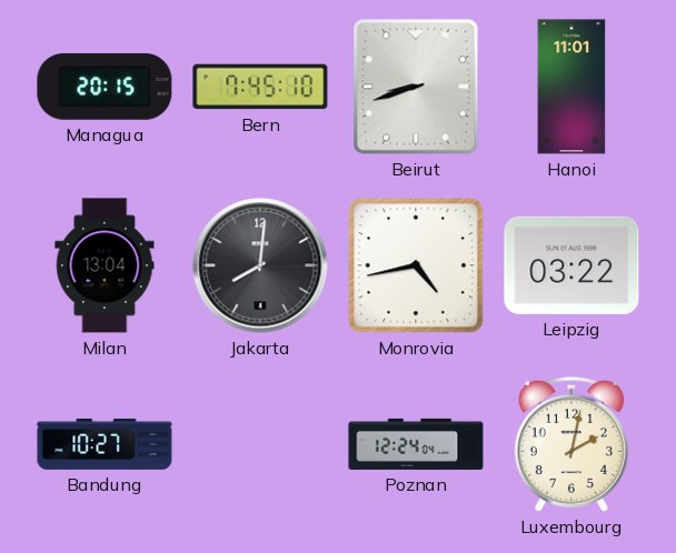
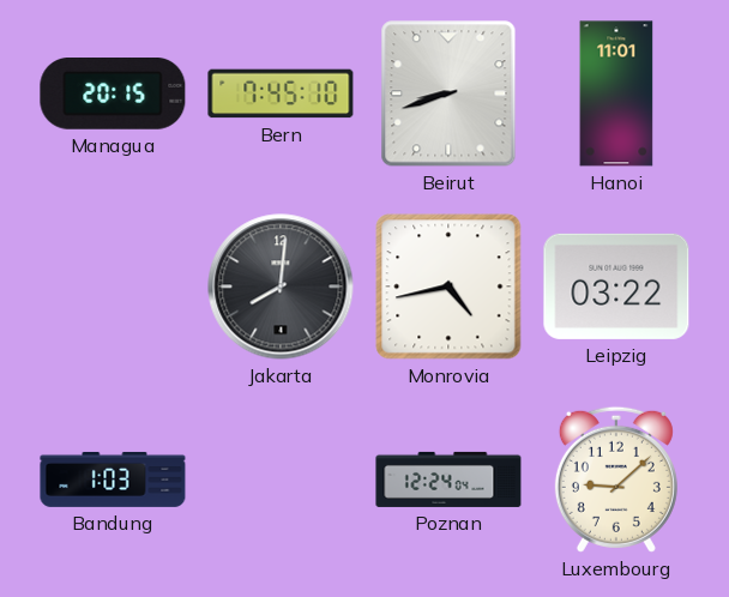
Milan: 13:04 -> none
Bandung: 10:27 -> 1:03
Luxembourg: 2:02 -> 9:08
